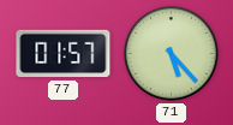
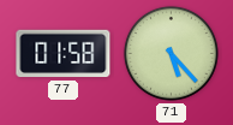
77: 01:57 -> 01:58
